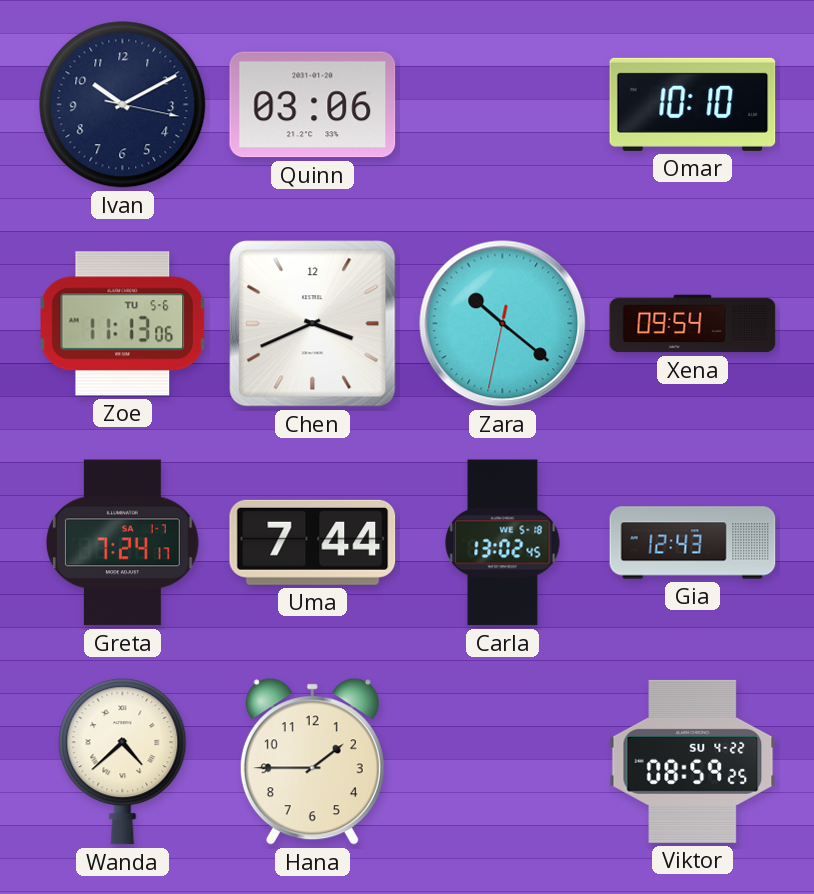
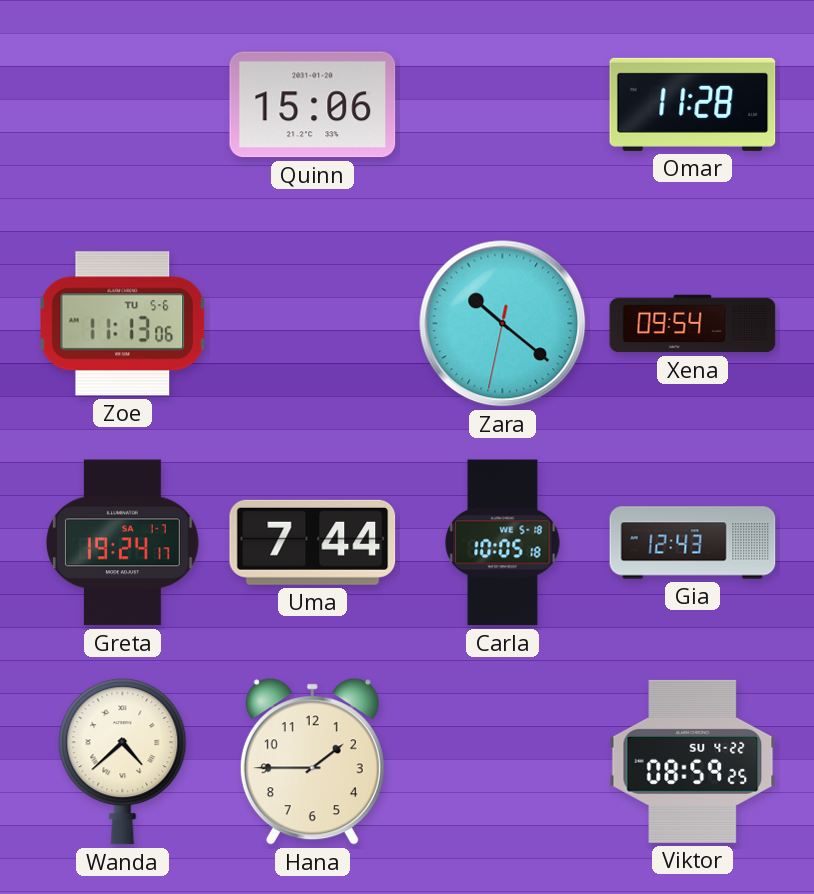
Ivan: 10:10 -> none
Quinn: 03:06 -> 15:06
Omar: 10:10 -> 11:28
Chen: 3:41 -> none
Greta: 7:24 -> 19:24
Carla: 13:02 -> 10:05
